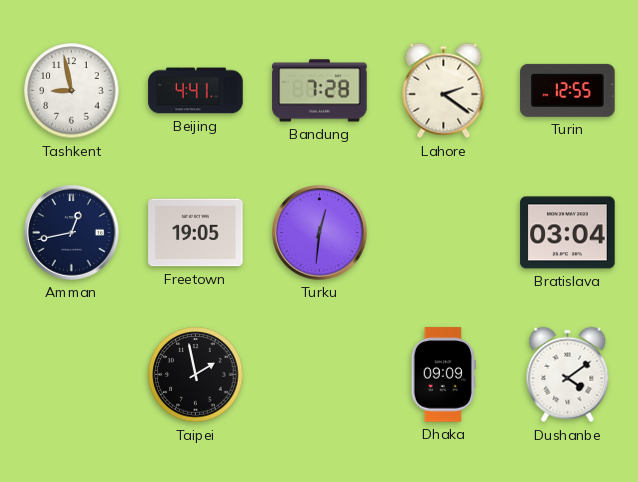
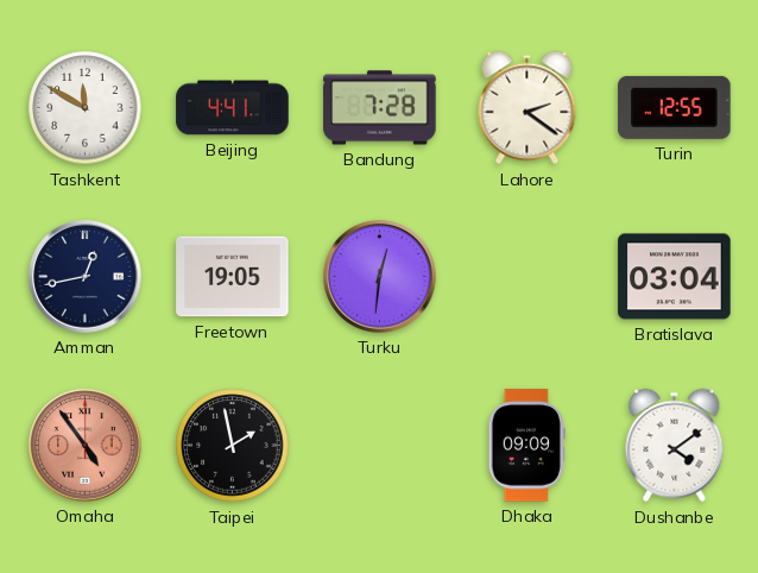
Tashkent: 8:58 -> 11:50
Omaha: none -> 4:54
